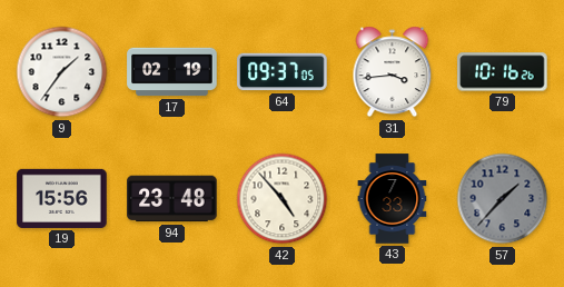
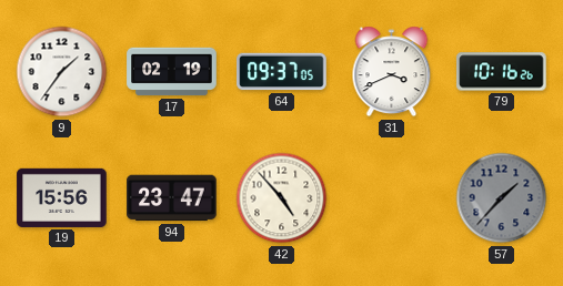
31: 3:44 -> 3:41
94: 23:48 -> 23:47
43: 7:33 -> none
